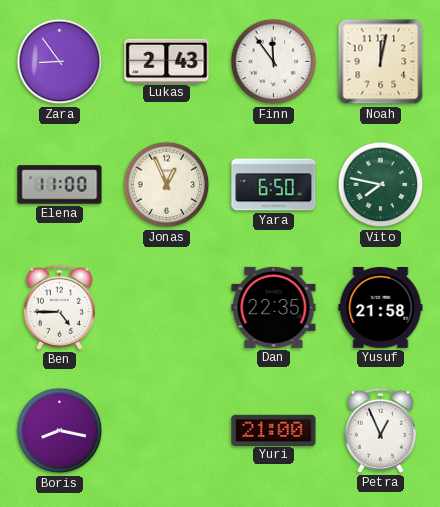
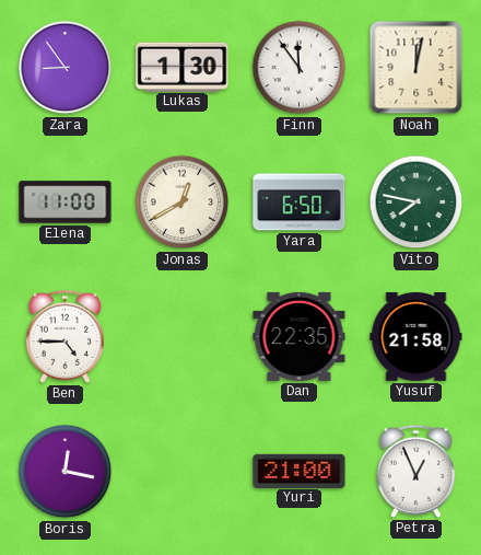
Lukas: 2:43 -> 1:30
Jonas: 12:56 -> 12:40
Boris: 8:17 -> 12:17
